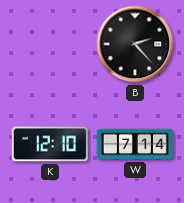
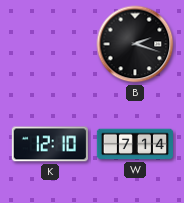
B: 2:23 -> 2:18
